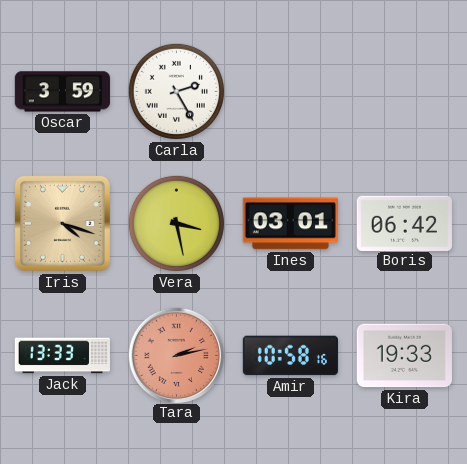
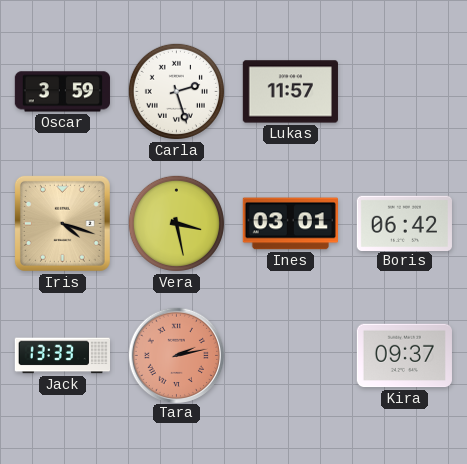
Carla: 2:25 -> 2:27
Lukas: none -> 11:57
Amir: 10:58 -> none
Kira: 19:33 -> 09:37
